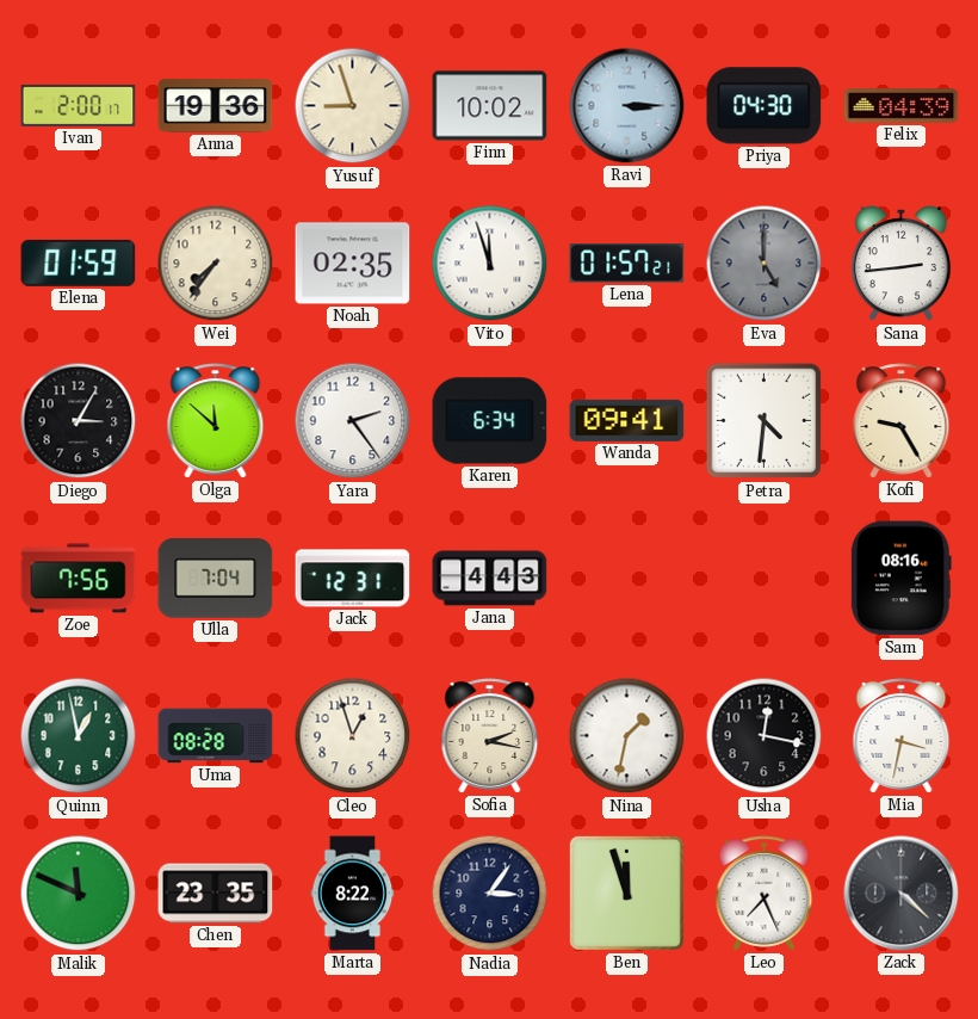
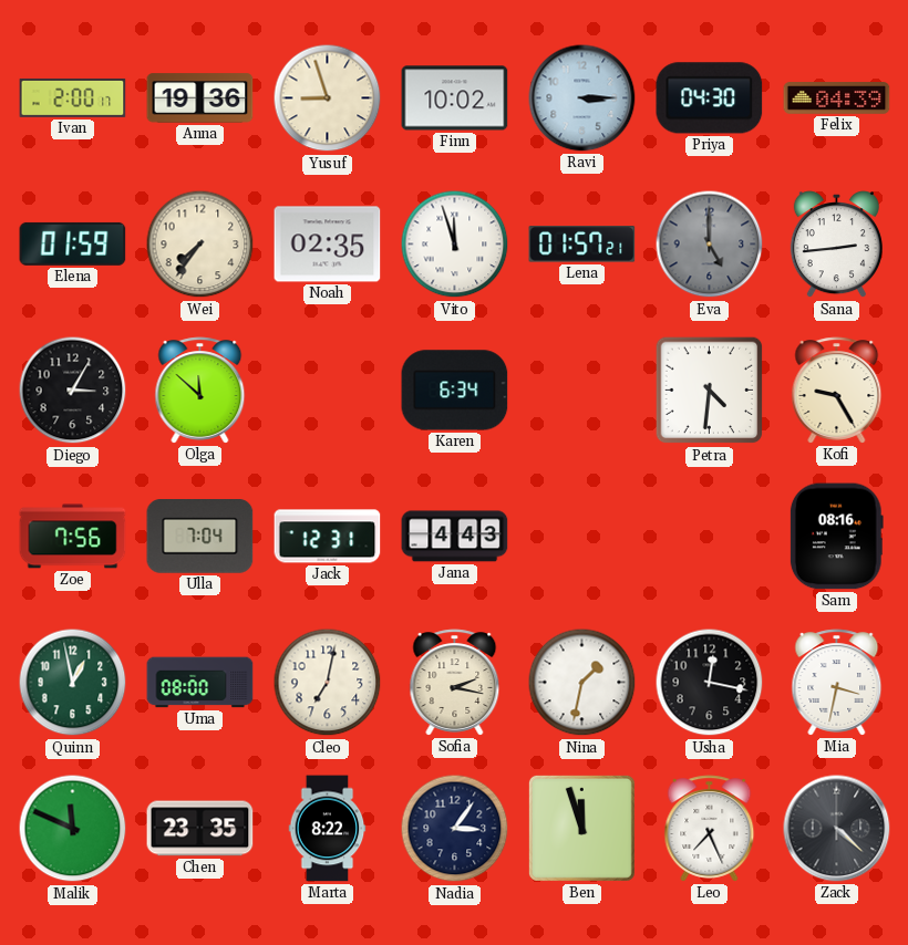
Yara: 2:24 -> none
Wanda: 09:41 -> none
Uma: 08:28 -> 08:00
Cleo: 12:57 -> 7:02
